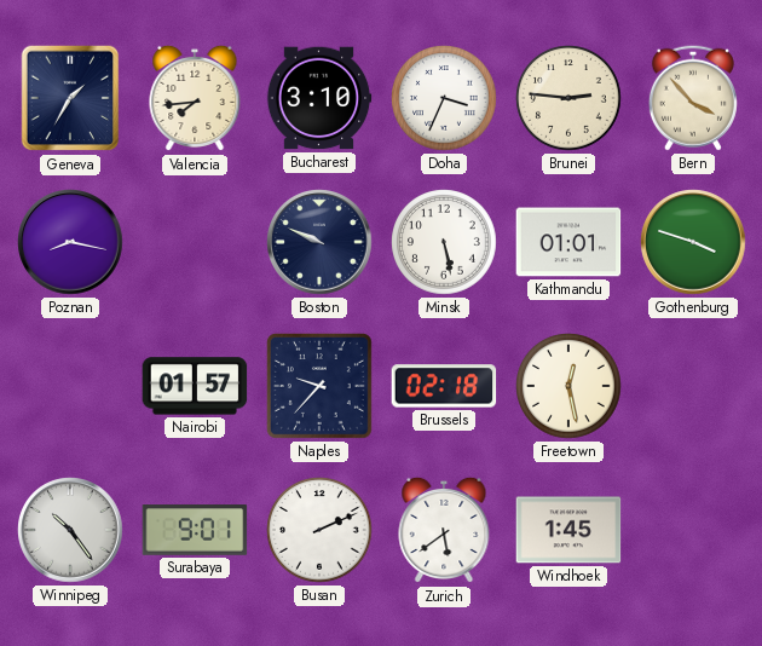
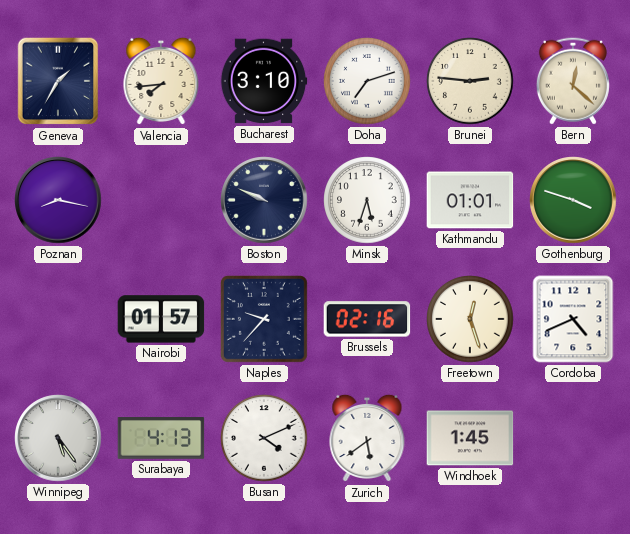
Doha: 3:34 -> 7:12
Bern: 3:53 -> 12:22
Minsk: 5:28 -> 5:33
Brussels: 02:18 -> 02:16
Freetown: 12:28 -> 12:27
Cordoba: none -> 4:41
Winnipeg: 10:24 -> 5:24
Surabaya: 9:01 -> 4:13
Busan: 2:11 -> 4:11
